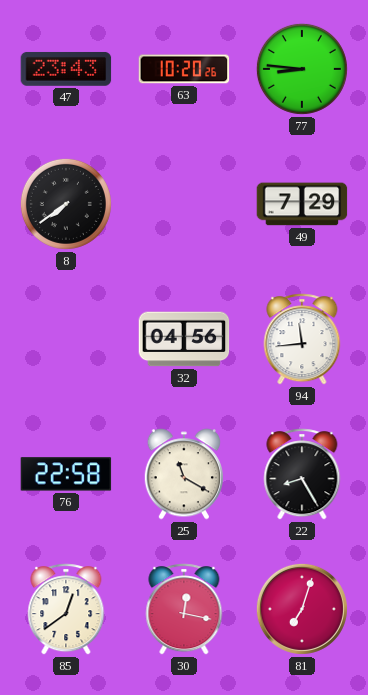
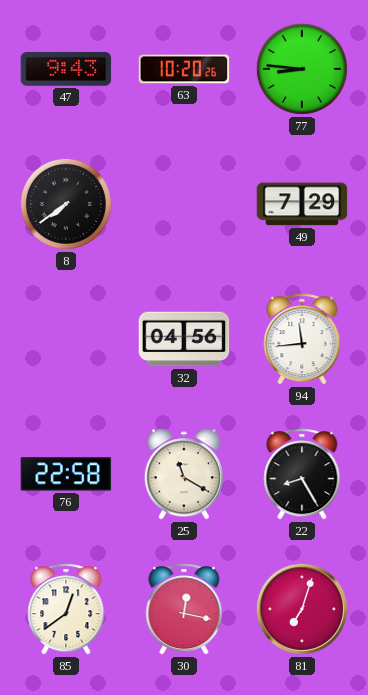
47: 23:43 -> 9:43
